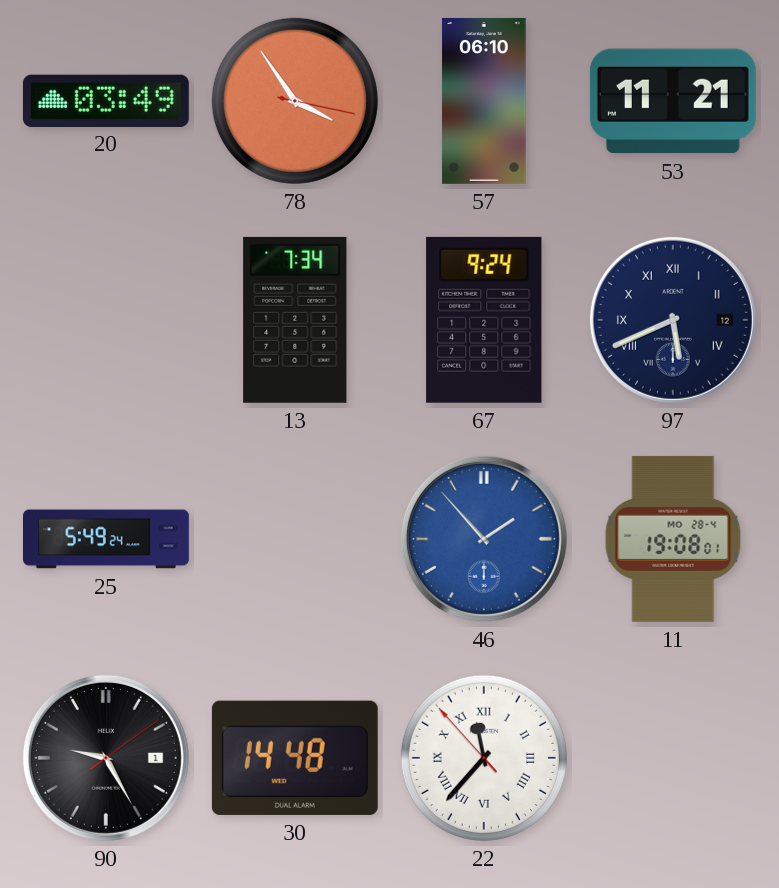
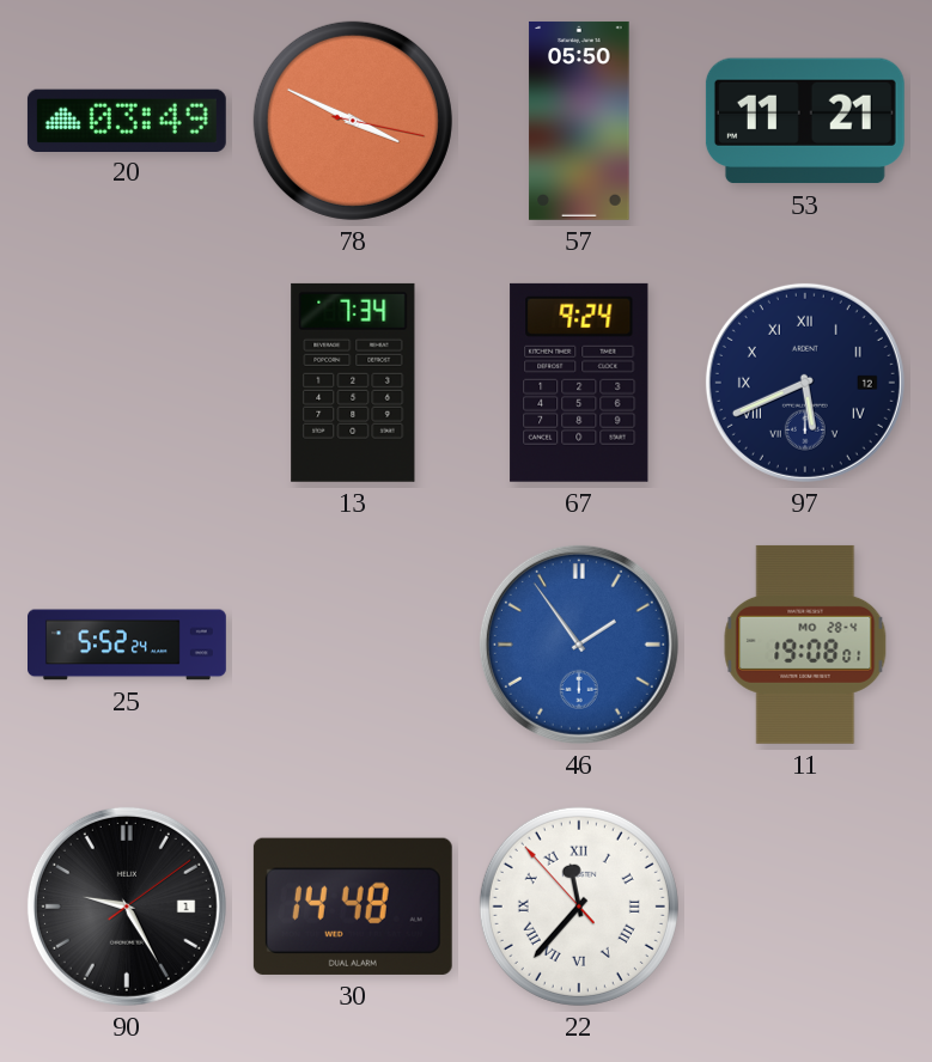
78: 3:54 -> 3:49
57: 06:10 -> 05:50
25: 5:49 -> 5:52
46: 1:53 -> 1:54
